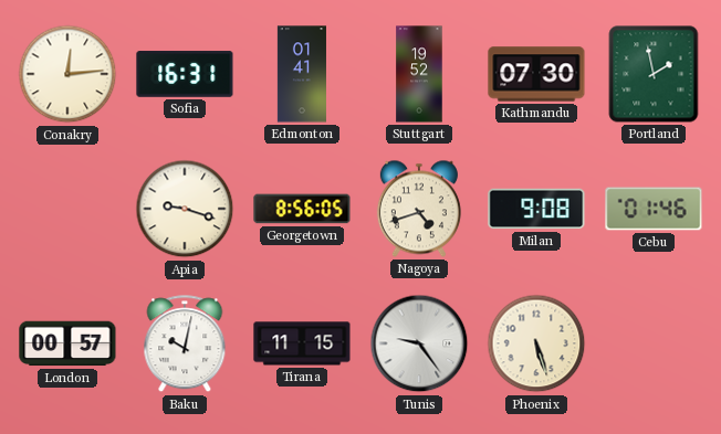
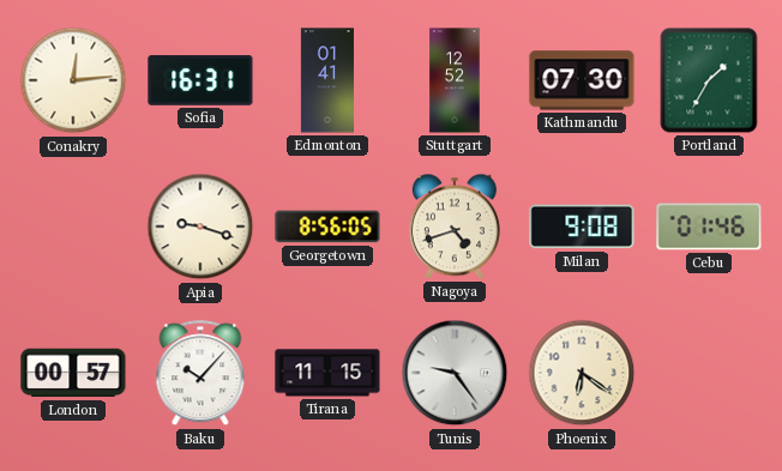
Stuttgart: 19:52 -> 12:52
Portland: 1:58 -> 1:35
Baku: 10:02 -> 10:07
Phoenix: 5:27 -> 6:21
